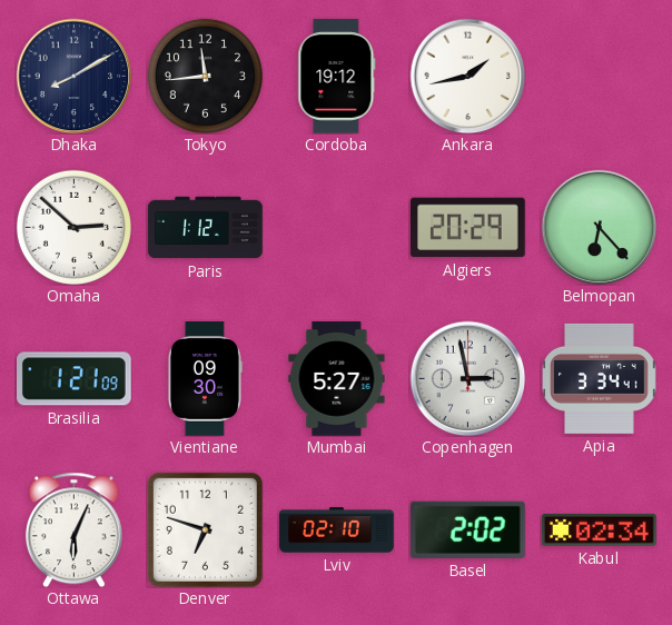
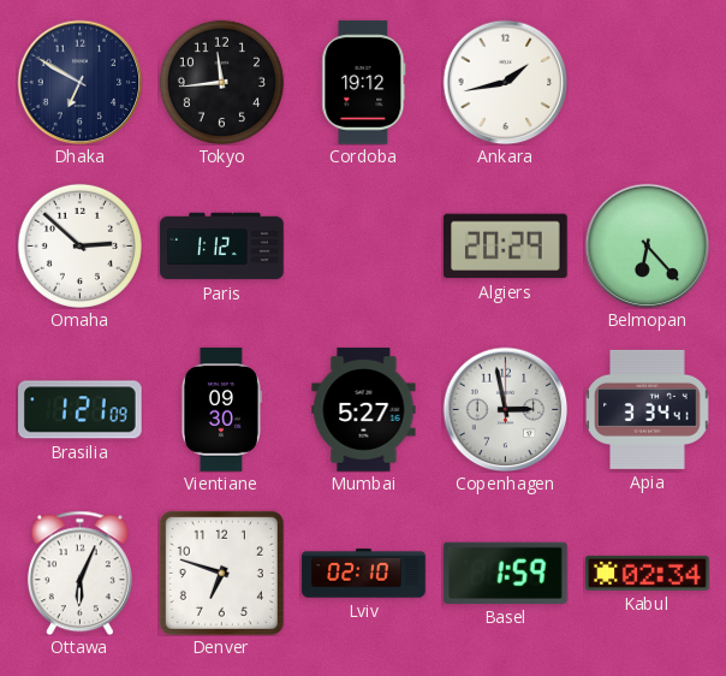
Dhaka: 8:10 -> 6:50
Basel: 2:02 -> 1:59
